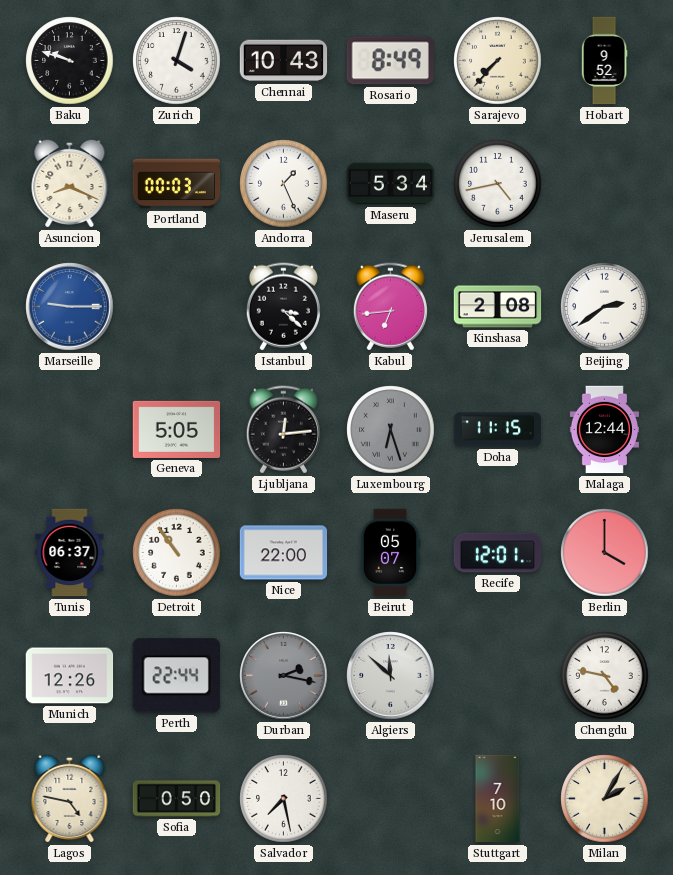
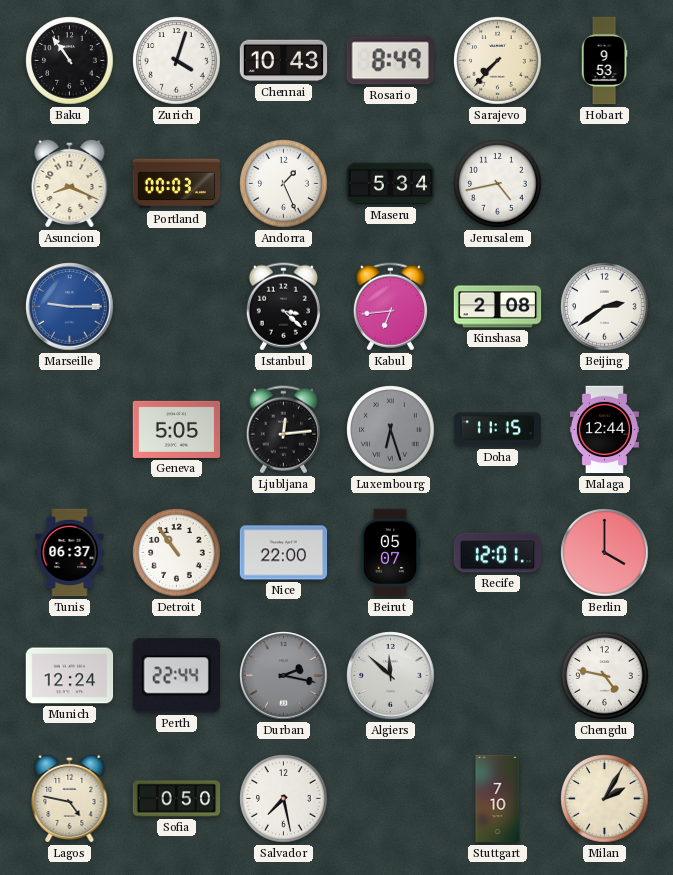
Baku: 9:48 -> 10:54
Hobart: 9:52 -> 9:53
Munich: 12:26 -> 12:24
